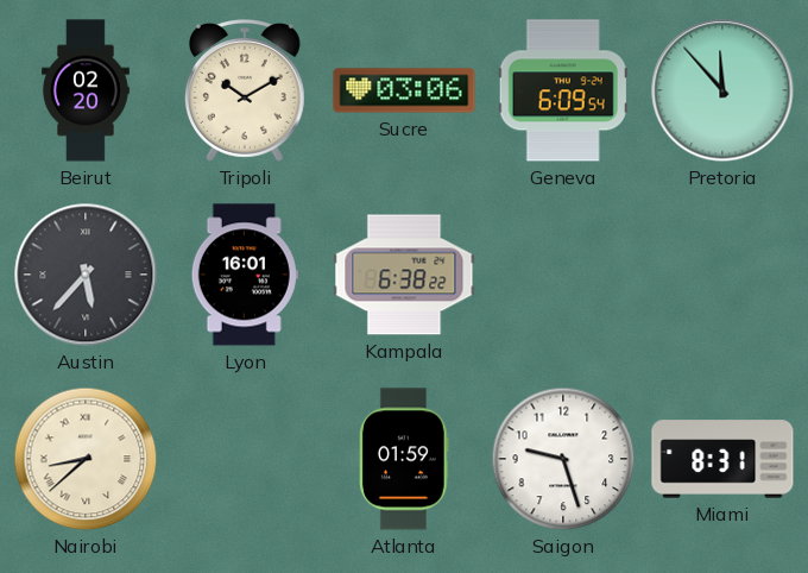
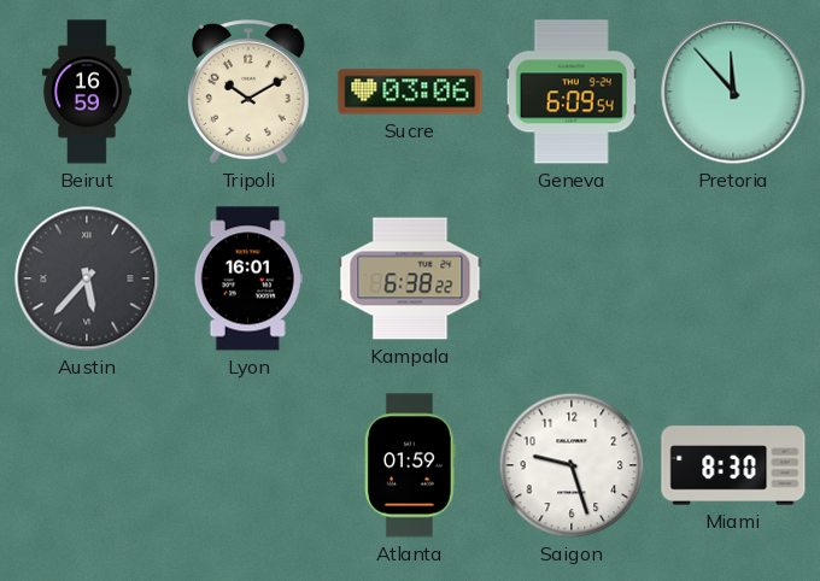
Beirut: 02:20 -> 16:59
Nairobi: 8:38 -> none
Miami: 8:31 -> 8:30
